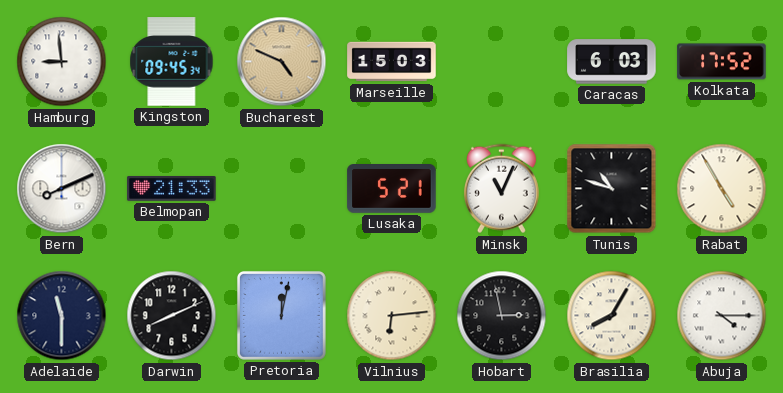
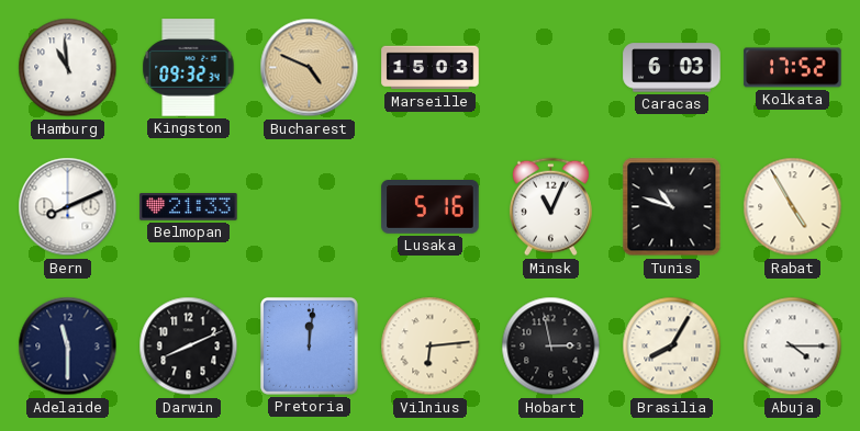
Hamburg: 8:59 -> 10:59
Kingston: 09:45 -> 09:32
Lusaka: 5:21 -> 5:16
Pretoria: 12:02 -> 12:01
